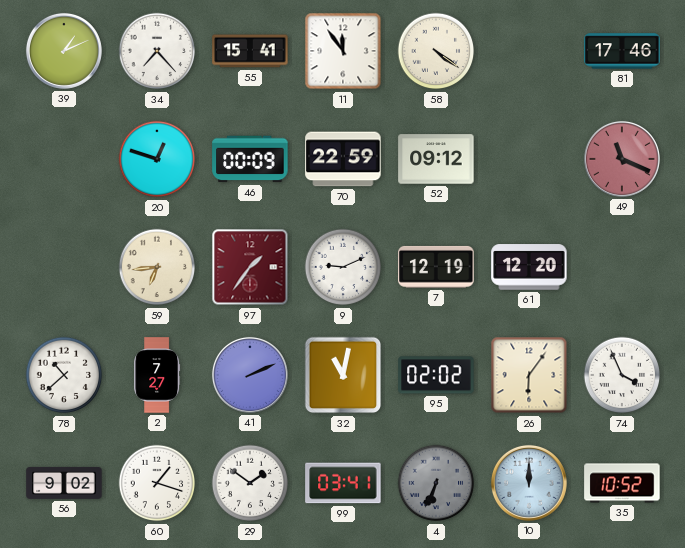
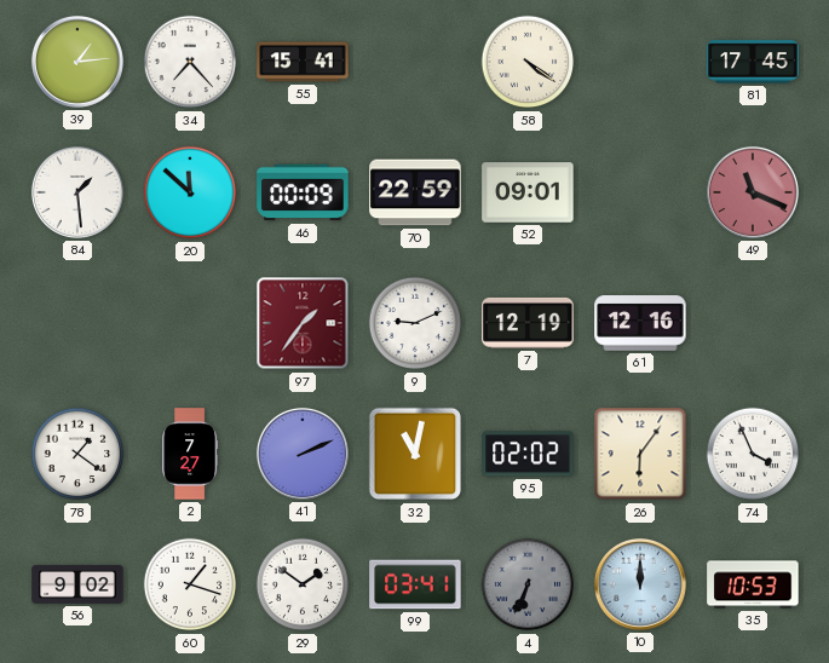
39: 1:11 -> 1:14
11: 11:54 -> none
81: 17:46 -> 17:45
84: none -> 1:29
20: 12:48 -> 11:52
52: 09:12 -> 09:01
59: 6:44 -> none
61: 12:20 -> 12:16
78: 10:38 -> 1:21
35: 10:52 -> 10:53
